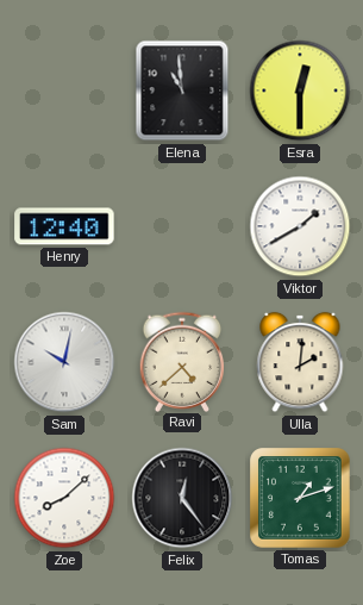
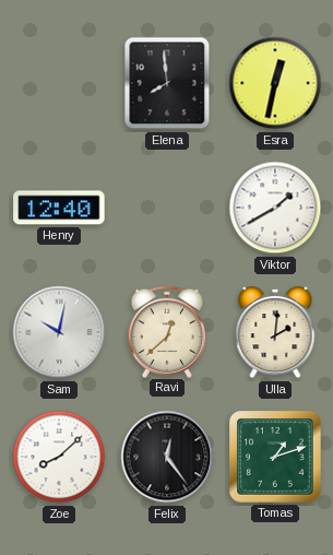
Elena: 10:59 -> 7:59
Esra: 12:30 -> 12:32
Ravi: 4:38 -> 12:38
